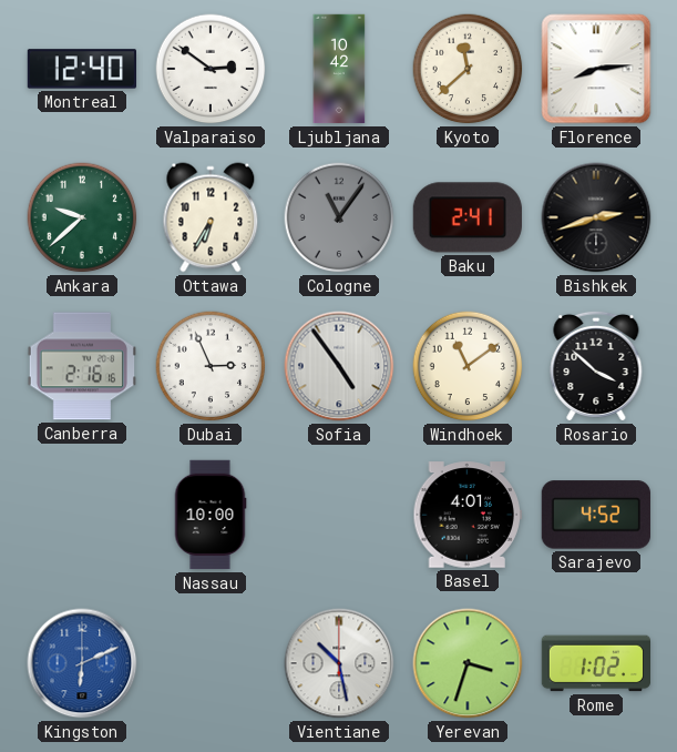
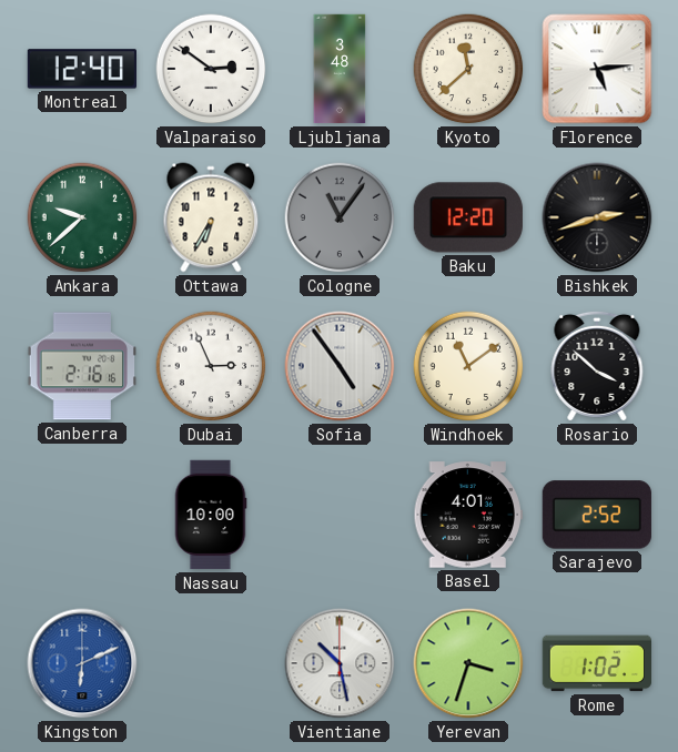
Ljubljana: 10:42 -> 3:48
Florence: 8:14 -> 5:14
Baku: 2:41 -> 12:20
Sarajevo: 4:52 -> 2:52
